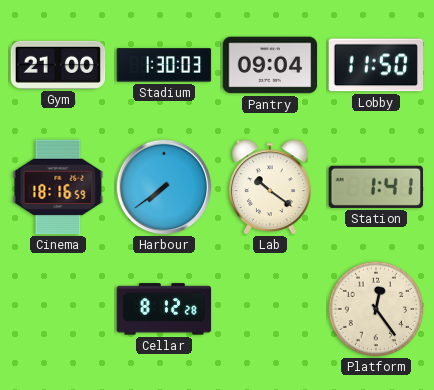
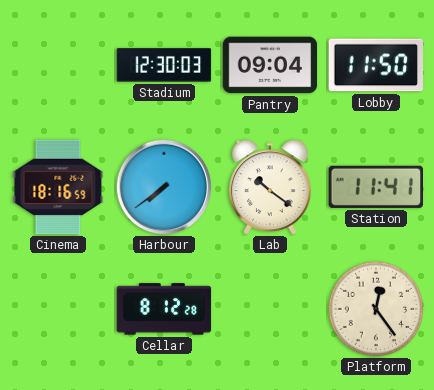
Gym: 21:00 -> none
Stadium: 1:30 -> 12:30
Station: 1:41 -> 11:41
